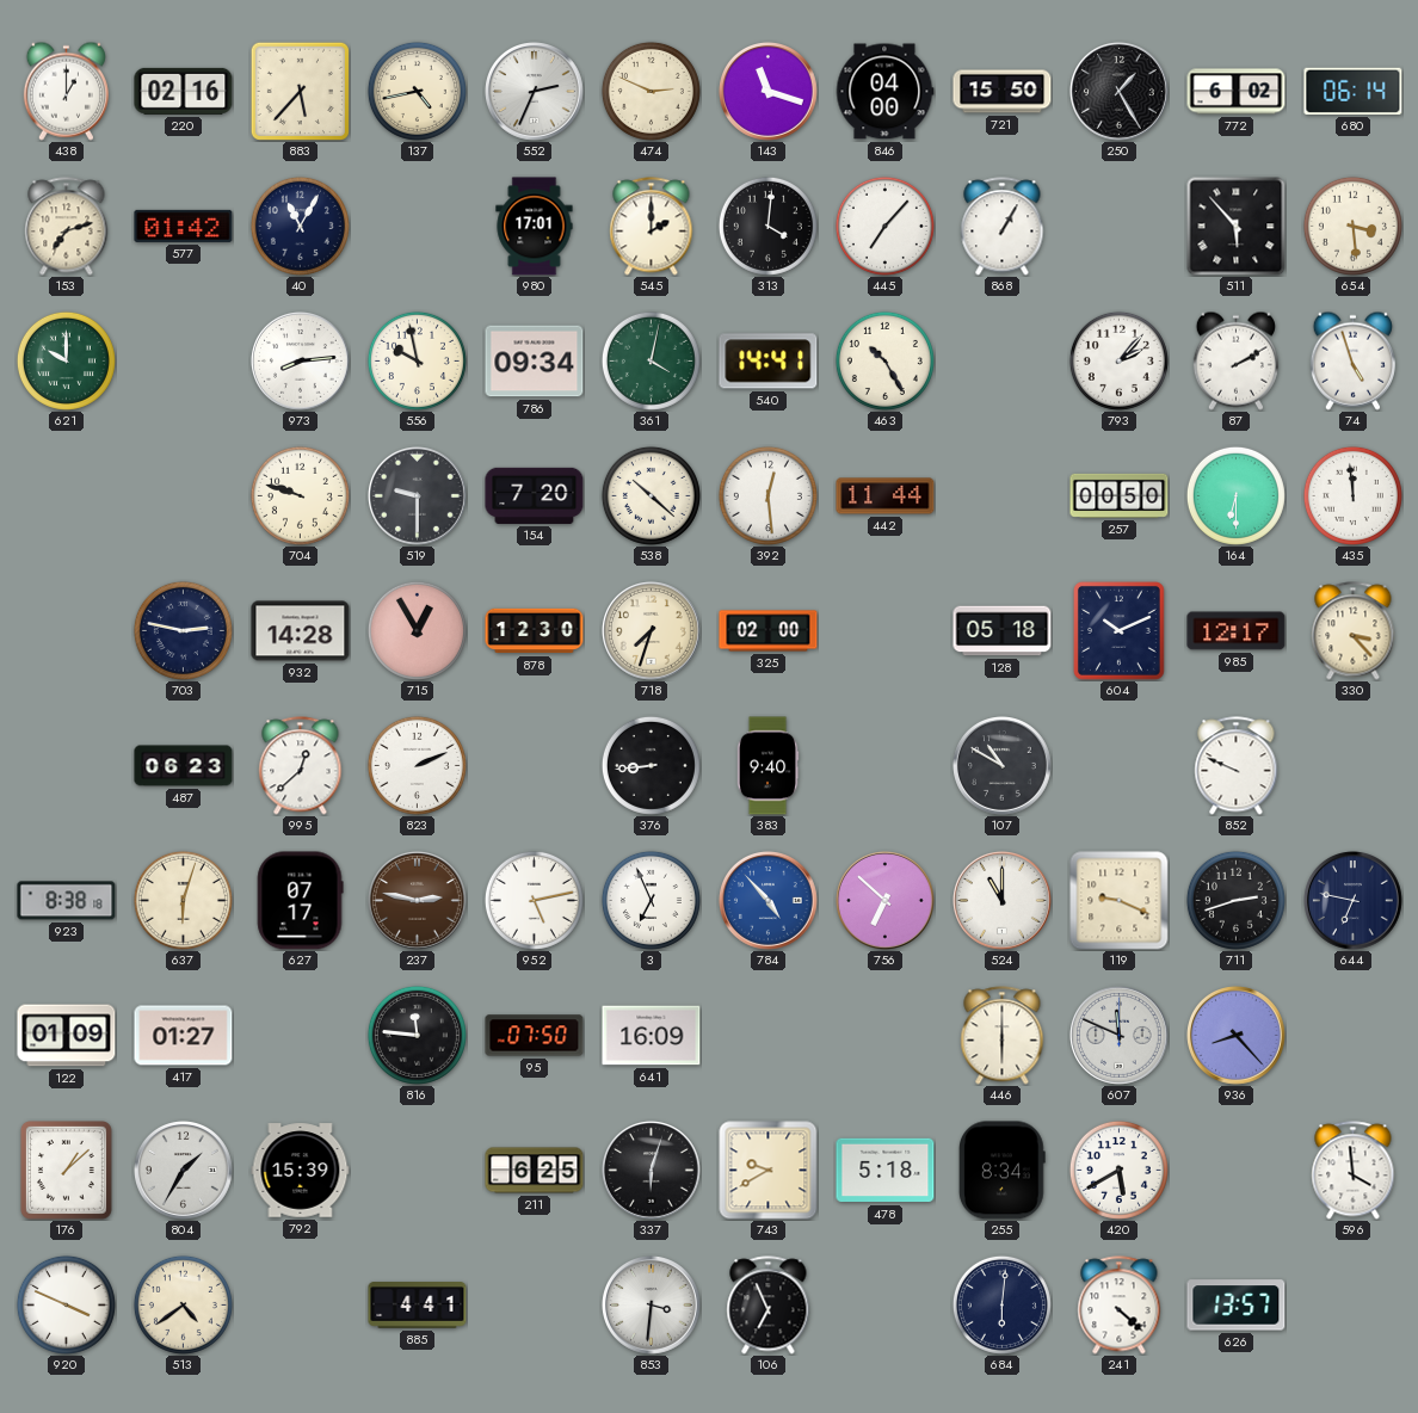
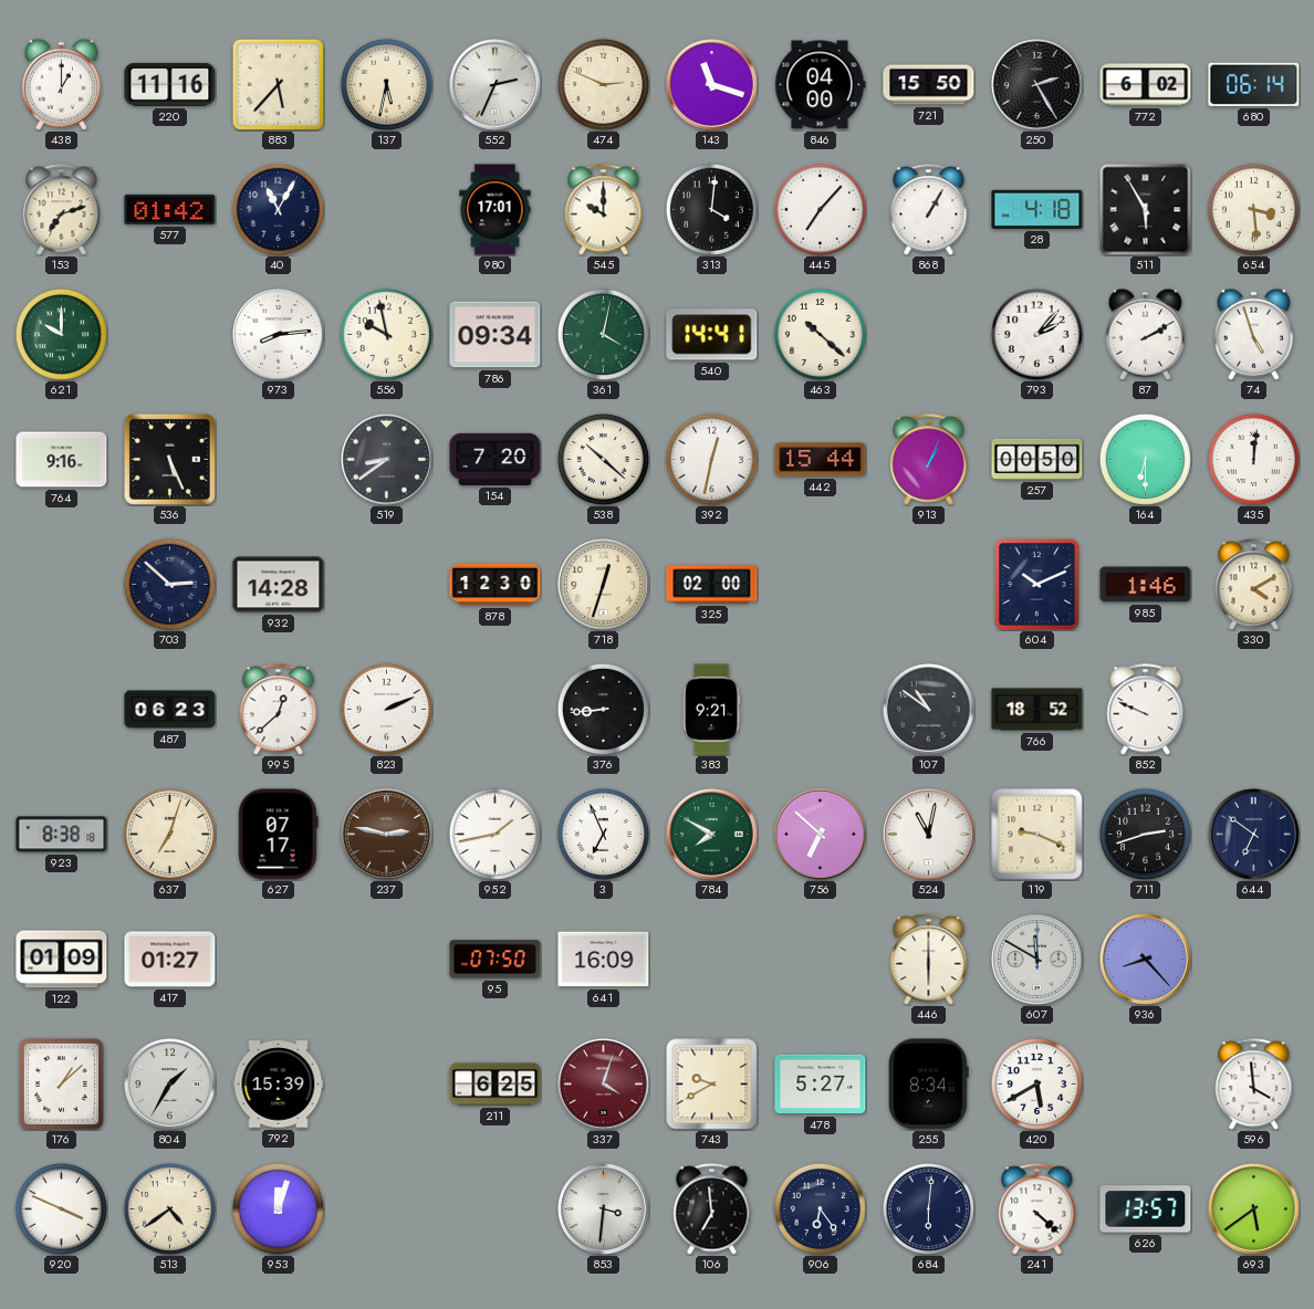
220: 02:16 -> 11:16
137: 4:43 -> 5:32
250: 1:25 -> 2:25
545: 2:00 -> 10:00
28: none -> 4:18
511: 5:53 -> 5:55
463: 10:25 -> 10:22
764: none -> 9:16
536: none -> 5:26
704: 9:48 -> none
519: 9:30 -> 8:39
392: 12:29 -> 12:32
442: 11:44 -> 15:44
913: none -> 1:04
435: 11:59 -> 12:01
703: 2:47 -> 2:52
715: 12:55 -> none
718: 7:33 -> 12:33
128: 05:18 -> none
985: 12:17 -> 1:46
330: 3:23 -> 4:10
383: 9:40 -> 9:21
107: 10:50 -> 10:51
766: none -> 18:52
637: 6:03 -> 7:03
952: 5:13 -> 1:43
784: 4:53 -> 7:50
784 dial: blue -> green
524: 11:00 -> 11:02
644: 6:47 -> 6:51
816: 11:46 -> none
607: 11:49 -> 11:50
337: 6:03 -> 4:03
337 dial: black -> burgundy
478: 5:18 -> 5:27
953: none -> 12:03
885: 4:41 -> none
106: 6:56 -> 6:59
906: none -> 6:24
693: none -> 5:39
